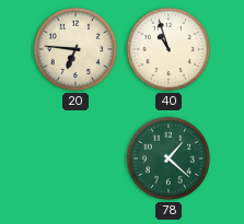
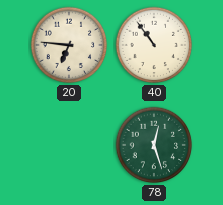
40: 10:57 -> 10:54
78: 1:22 -> 12:27
